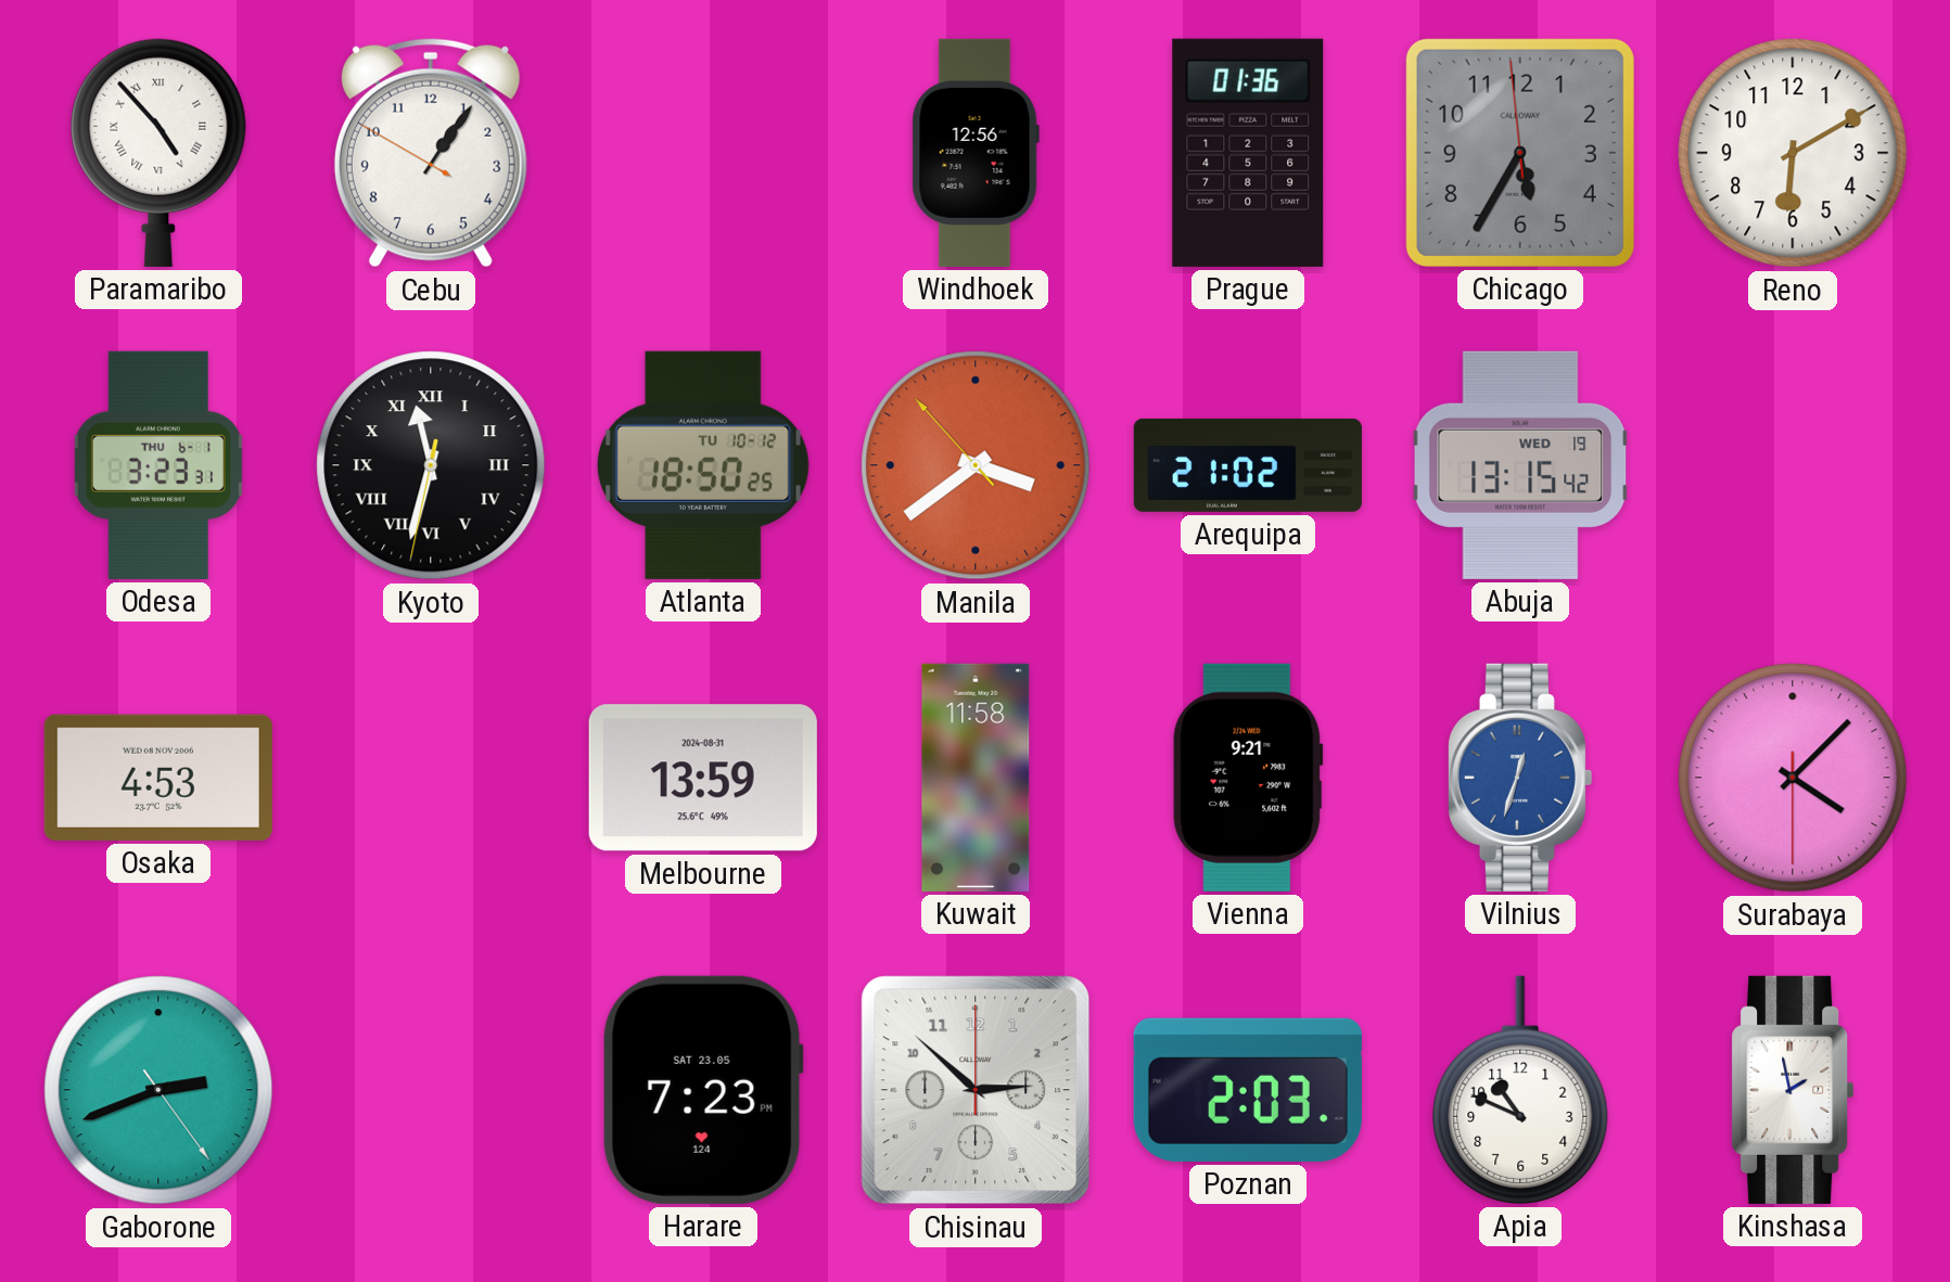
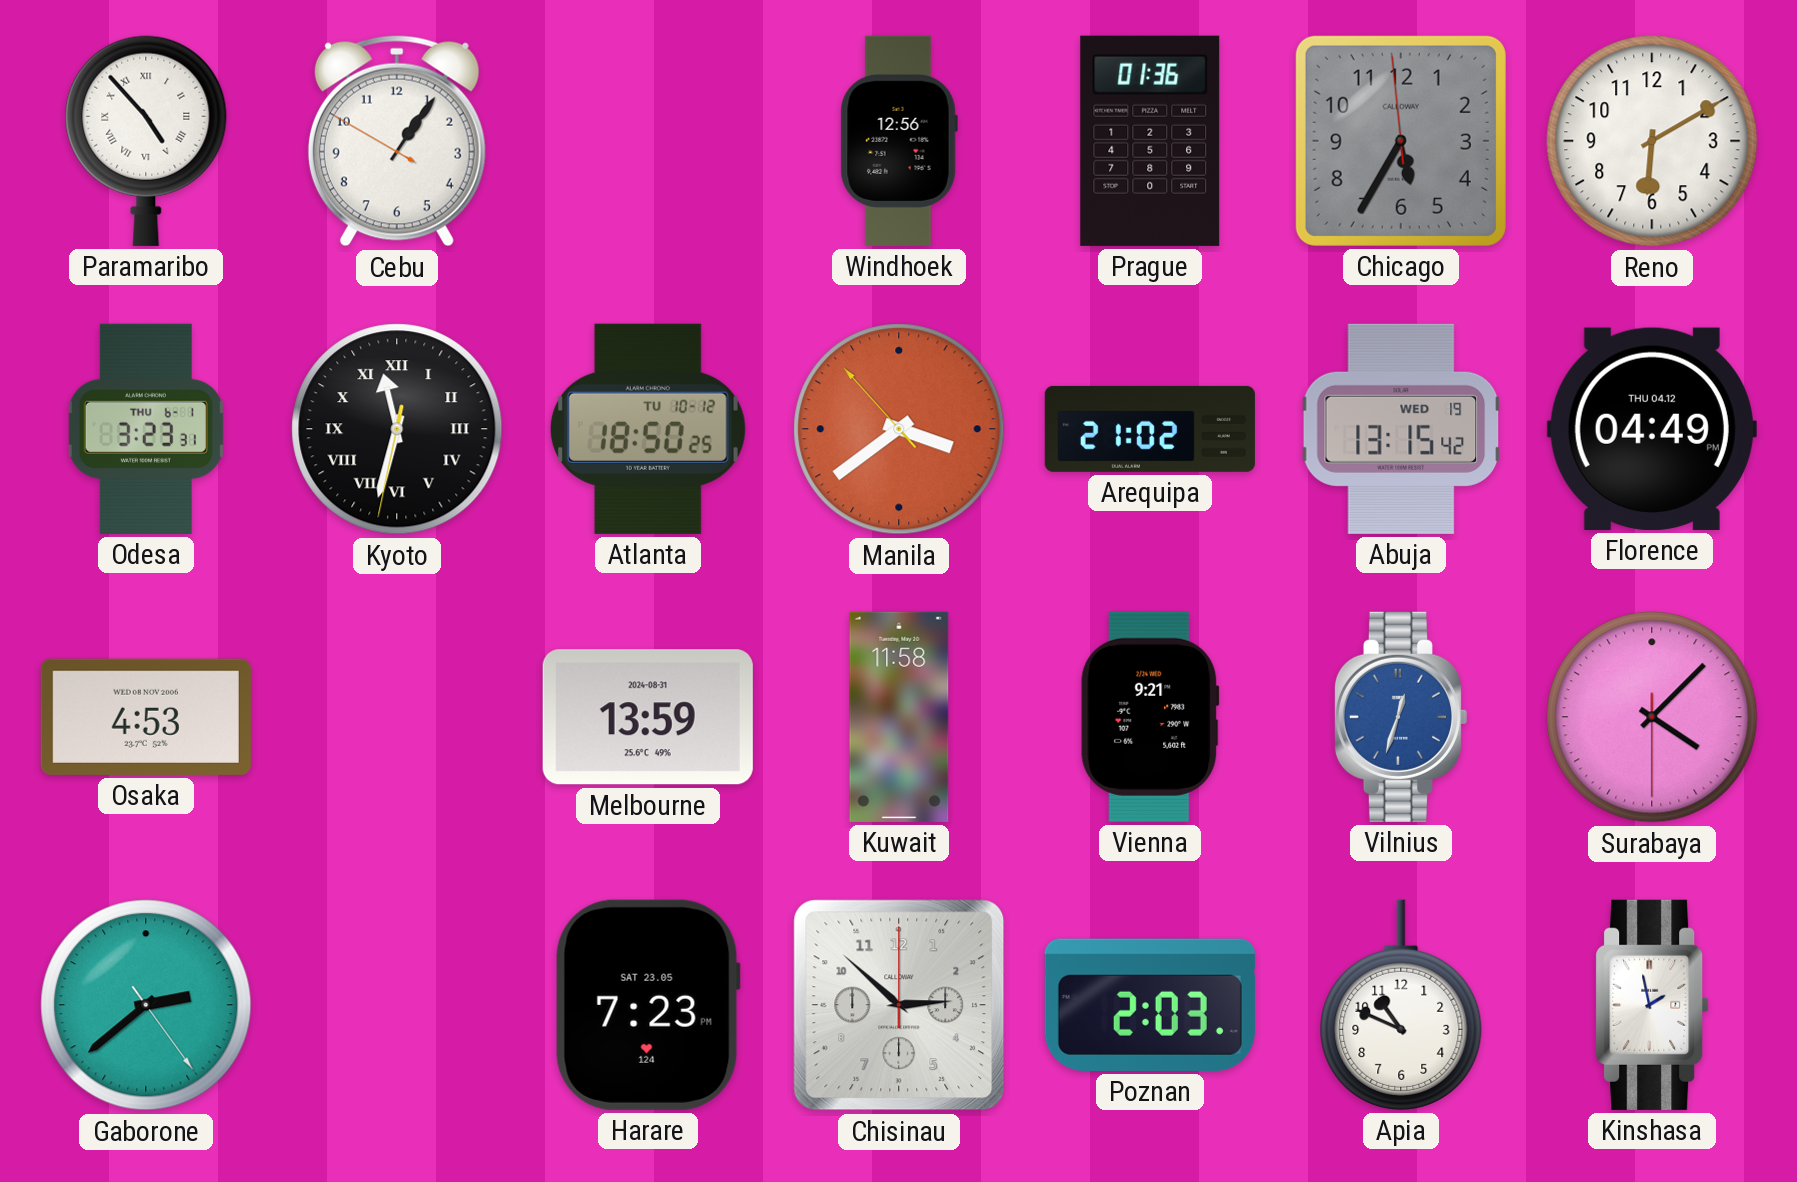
Florence: none -> 04:49
Gaborone: 2:41 -> 2:38
